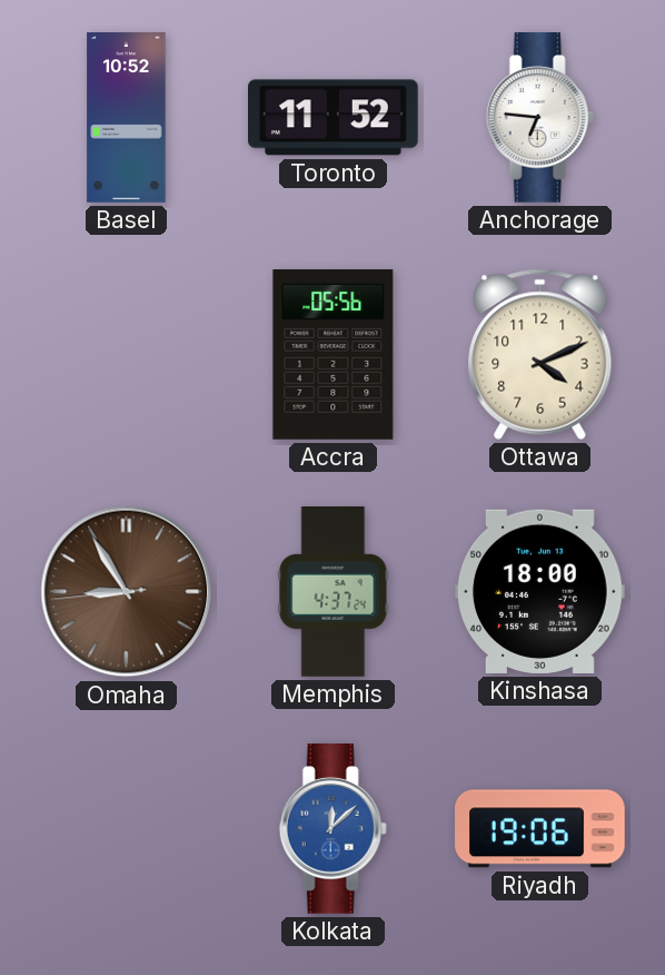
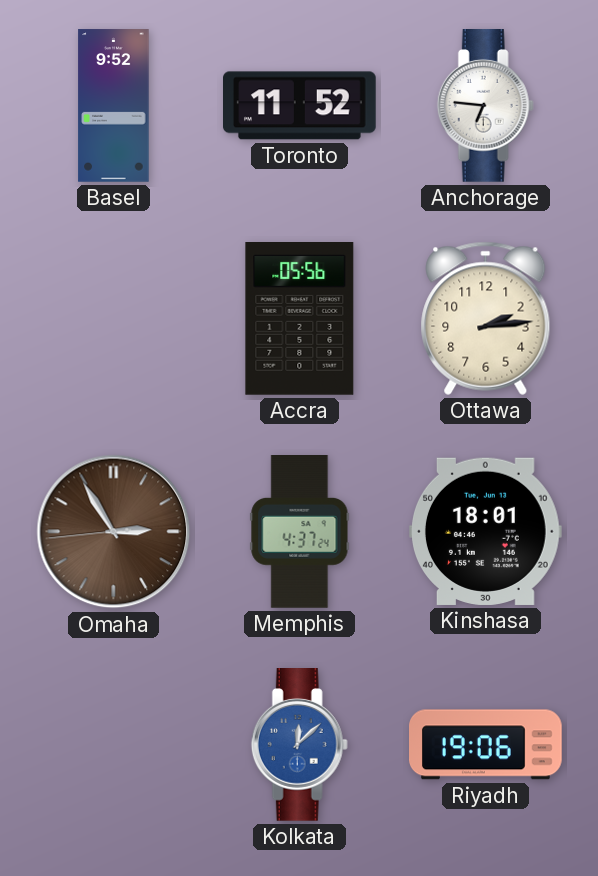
Basel: 10:52 -> 9:52
Ottawa: 4:11 -> 2:14
Omaha: 8:54 -> 2:54
Kinshasa: 18:00 -> 18:01
